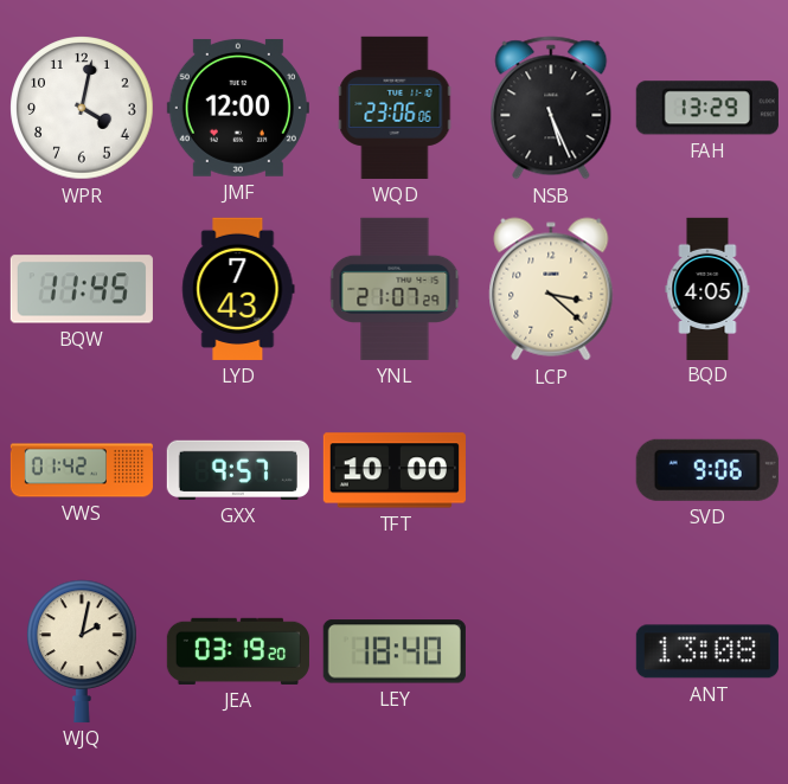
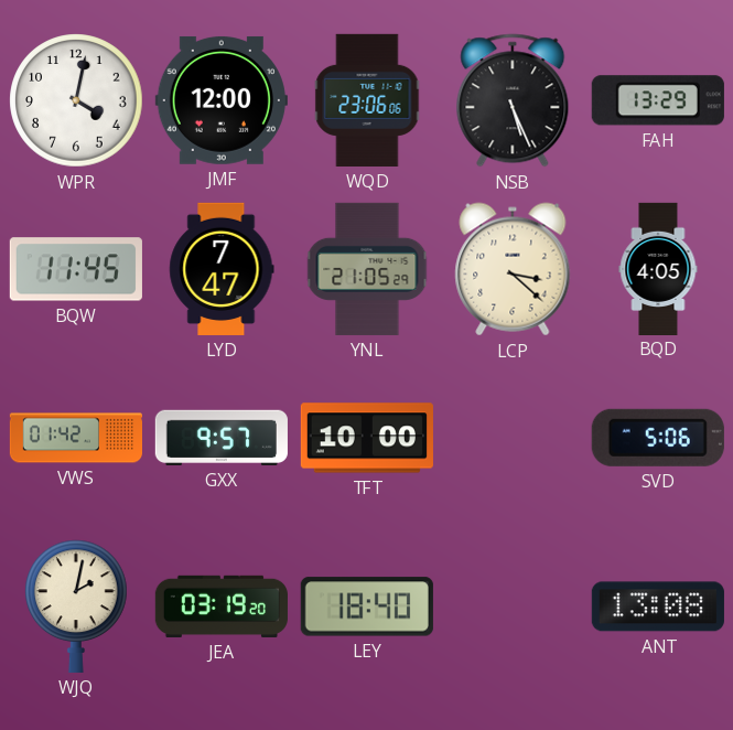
LYD: 7:43 -> 7:47
YNL: 21:07 -> 21:05
SVD: 9:06 -> 5:06
